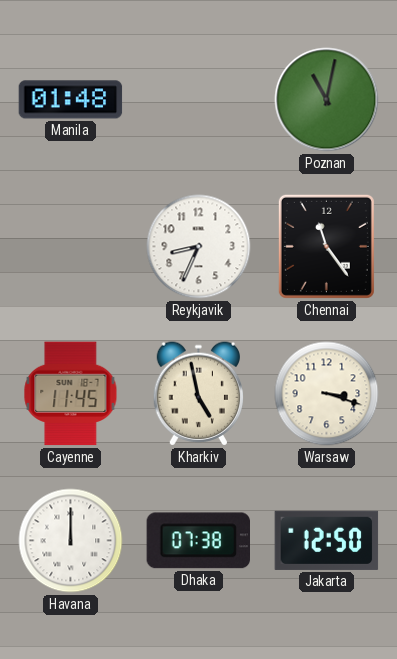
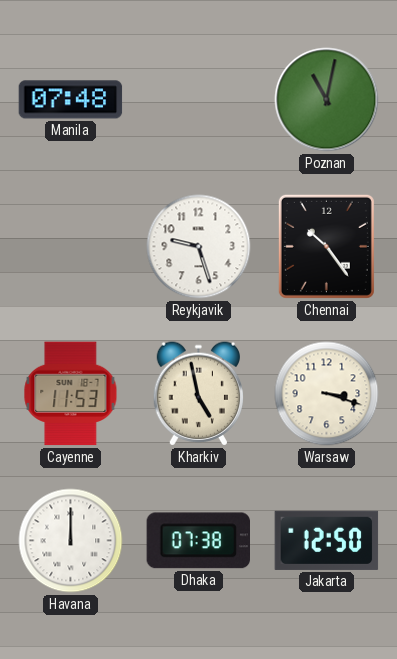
Manila: 01:48 -> 07:48
Reykjavik: 8:34 -> 9:27
Chennai: 11:24 -> 10:24
Cayenne: 11:45 -> 11:53
